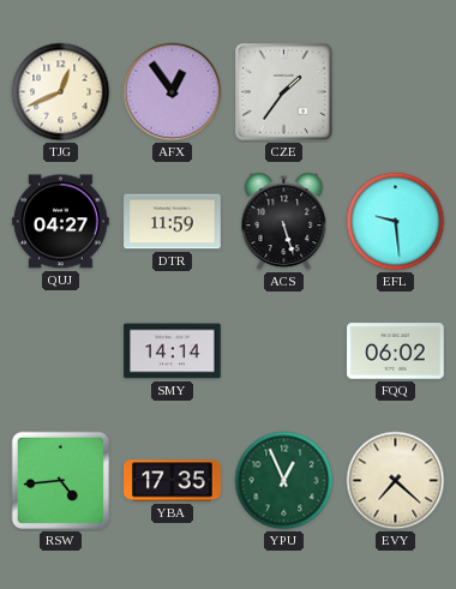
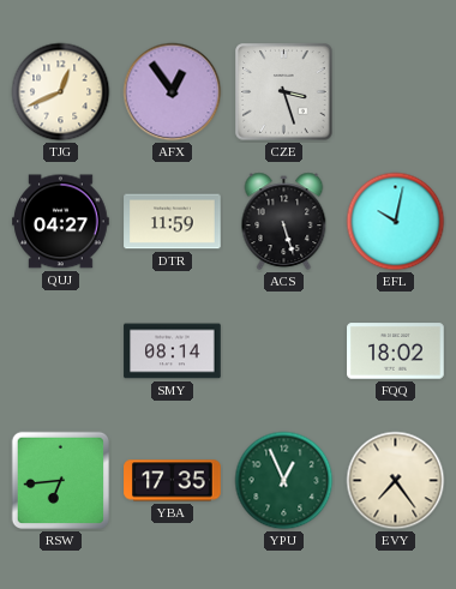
CZE: 1:36 -> 3:27
EFL: 9:29 -> 10:02
SMY: 14:14 -> 08:14
FQQ: 06:02 -> 18:02
RSW: 4:44 -> 6:44
EVY: 7:22 -> 7:24
